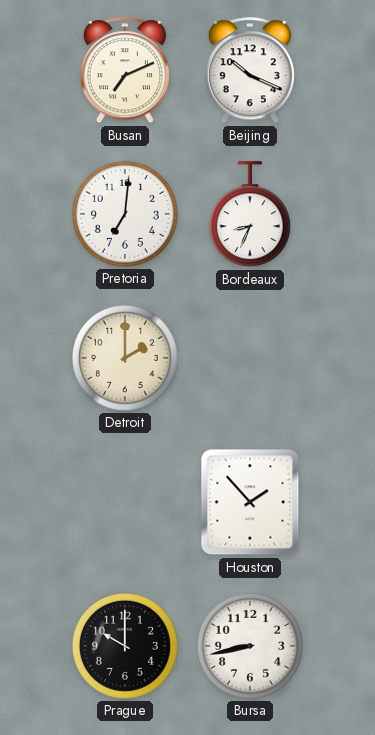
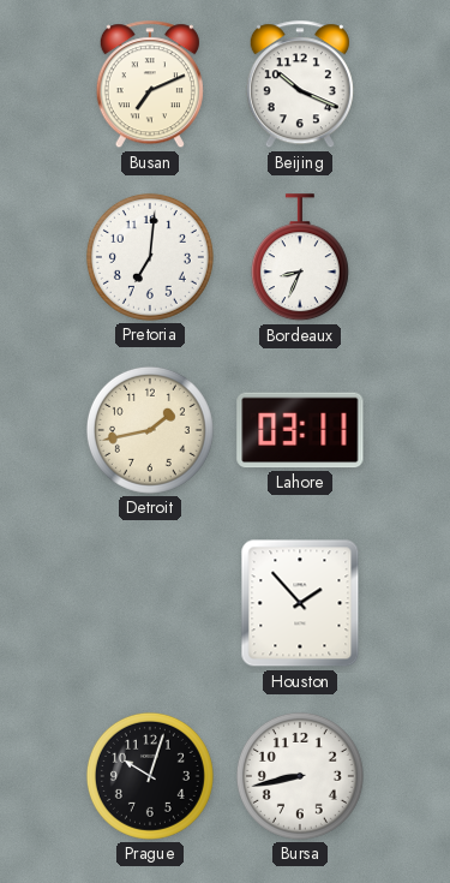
Detroit: 2:00 -> 1:43
Lahore: none -> 03:11
Prague: 10:00 -> 10:03
